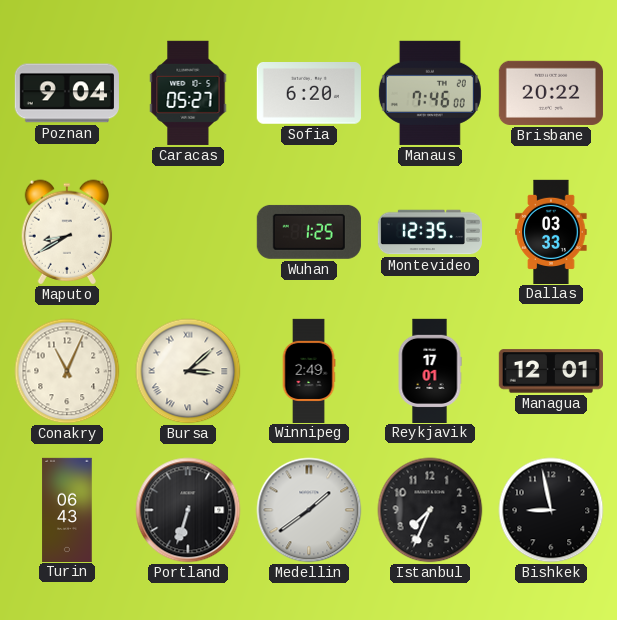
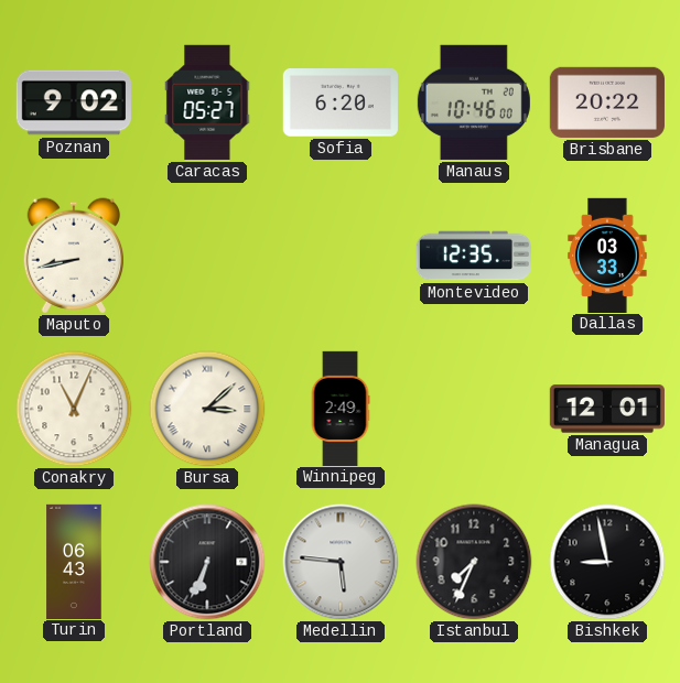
Poznan: 9:04 -> 9:02
Manaus: 7:46 -> 10:46
Maputo: 8:40 -> 8:43
Wuhan: 1:25 -> none
Reykjavik: 17:01 -> none
Portland: 6:33 -> 6:34
Medellin: 1:39 -> 5:46
